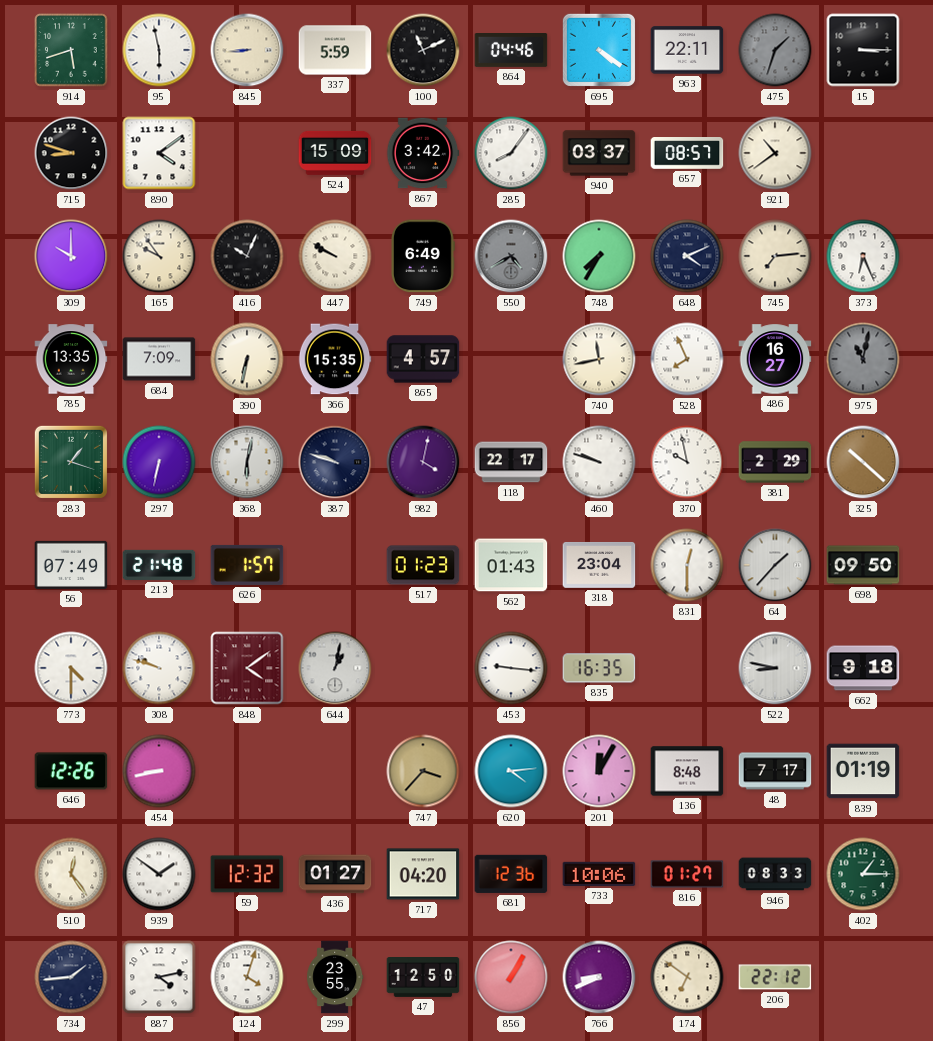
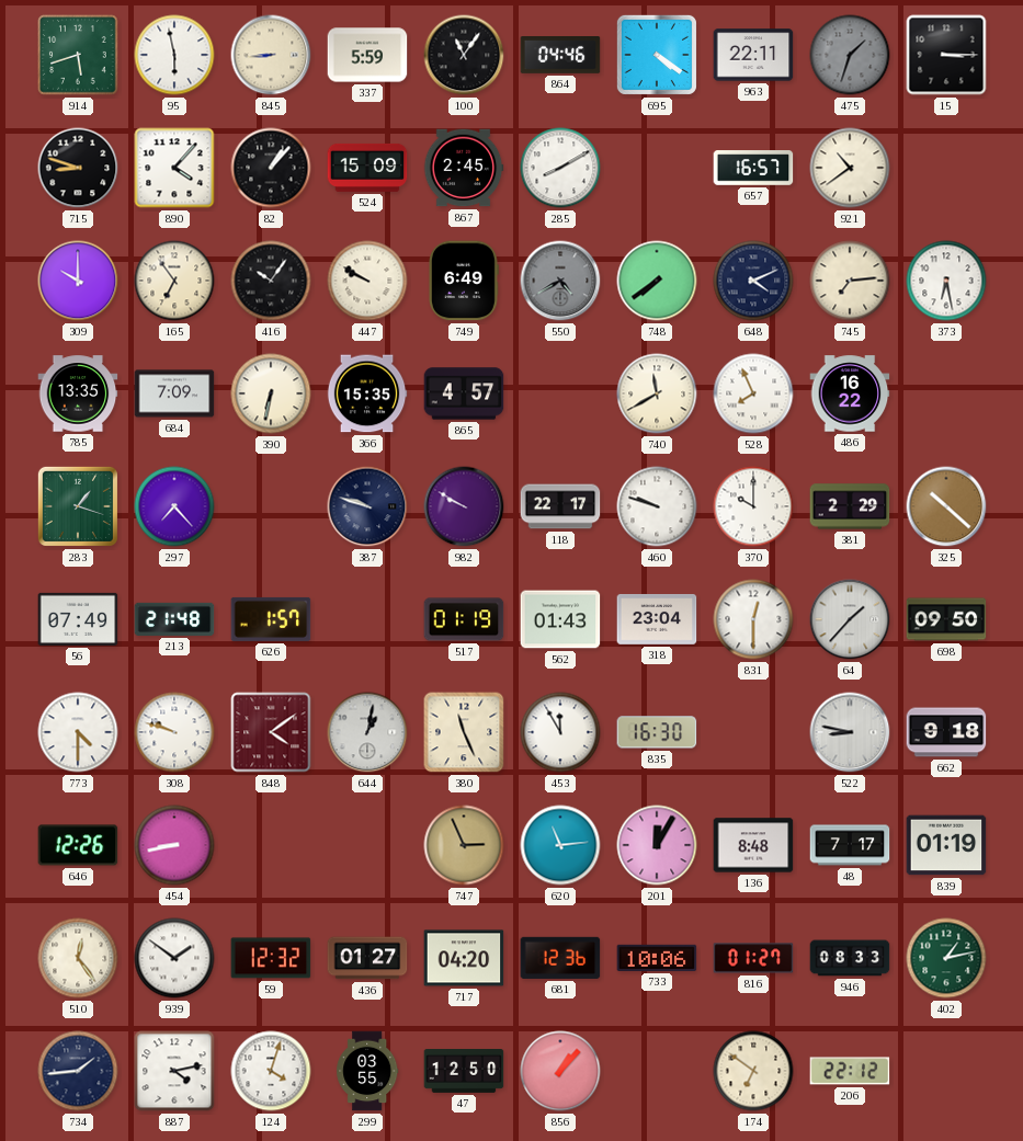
100: 11:11 -> 11:06
890: 4:09 -> 4:07
82: none -> 1:07
867: 3:42 -> 2:45
285: 8:06 -> 8:10
940: 03:37 -> none
657: 08:57 -> 16:57
165: 9:54 -> 6:54
416: 10:04 -> 10:06
748: 7:35 -> 7:39
373: 6:26 -> 6:28
740: 11:43 -> 11:40
486: 16:27 -> 16:22
975: 11:02 -> none
297: 6:32 -> 7:23
368: 6:02 -> none
982: 4:02 -> 9:50
370: 9:58 -> 10:00
517: 01:23 -> 01:19
380: none -> 11:26
453: 9:16 -> 11:55
835: 16:35 -> 16:30
747: 3:37 -> 2:56
620: 4:14 -> 11:14
402: 1:15 -> 1:13
299: 23:55 -> 03:55
856: 1:05 -> 1:07
766: 8:41 -> none
